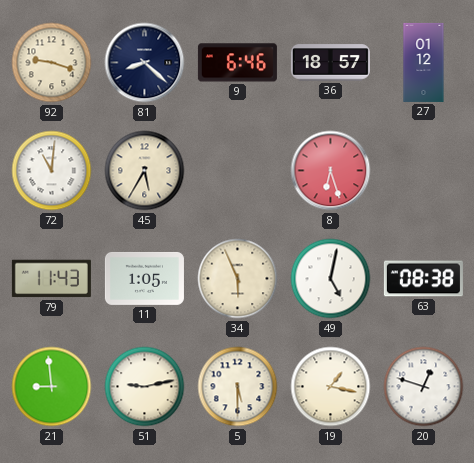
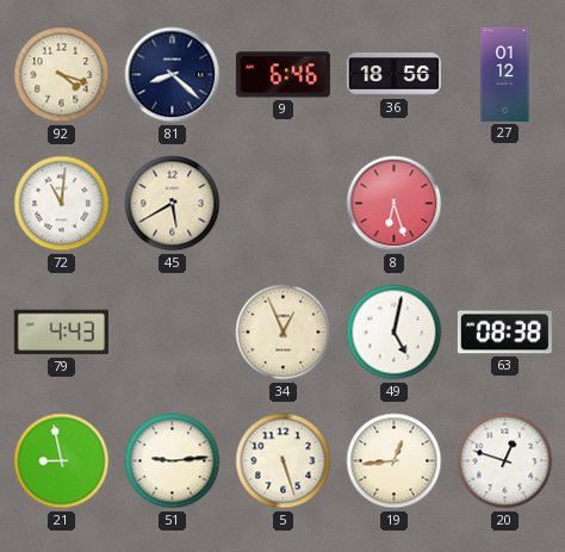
92: 9:18 -> 4:18
36: 18:57 -> 18:56
45: 5:35 -> 5:40
79: 11:43 -> 4:43
11: 1:05 -> none
34: 5:56 -> 12:56
21: 8:59 -> 8:58
51: 9:13 -> 9:14
5: 5:30 -> 5:27
19: 1:17 -> 12:44
